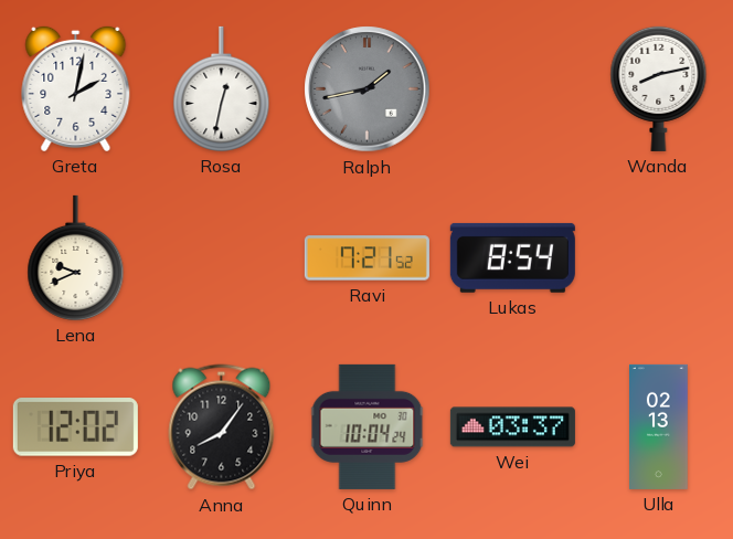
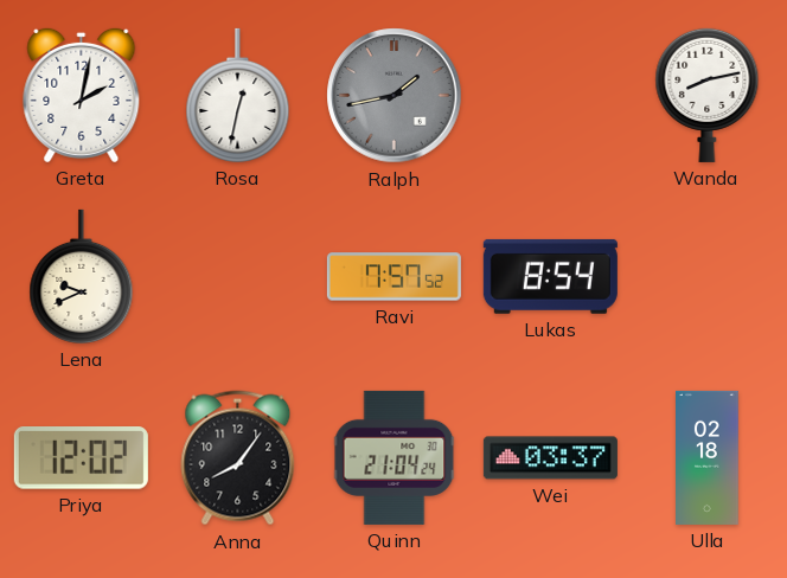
Ravi: 7:21 -> 7:57
Quinn: 10:04 -> 21:04
Ulla: 02:13 -> 02:18
